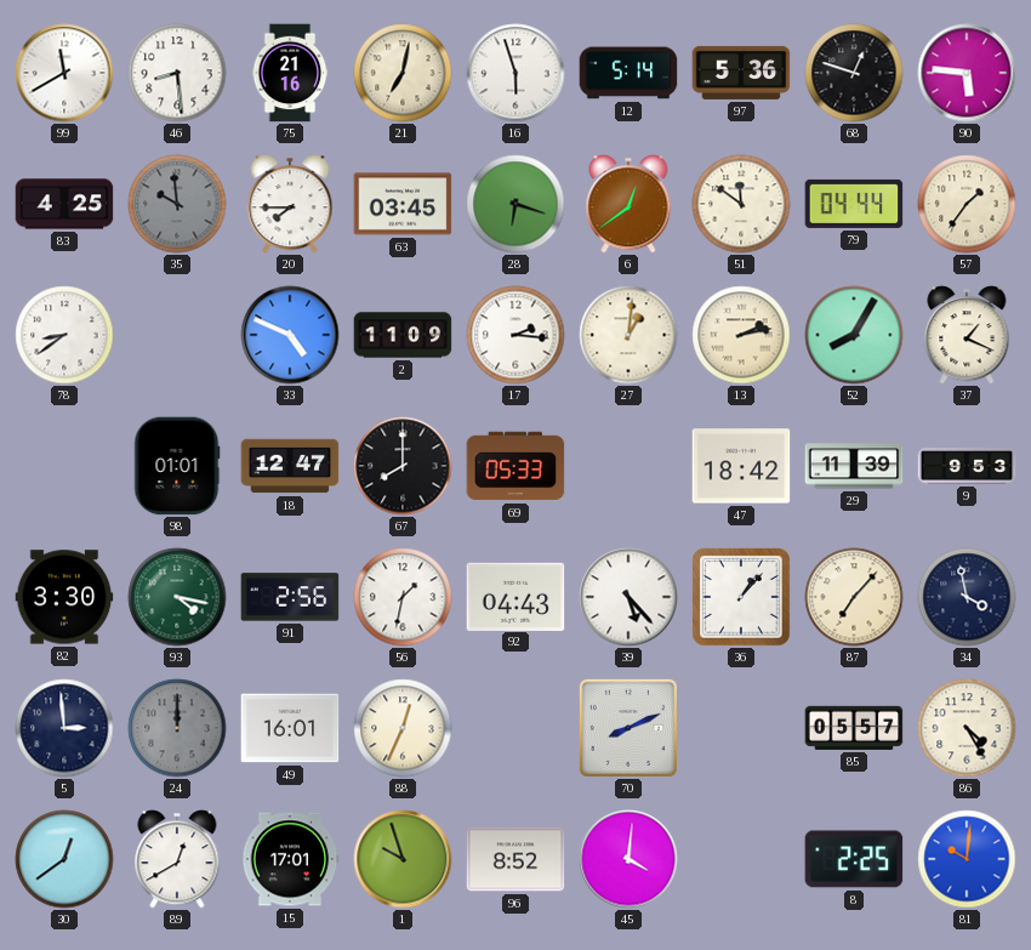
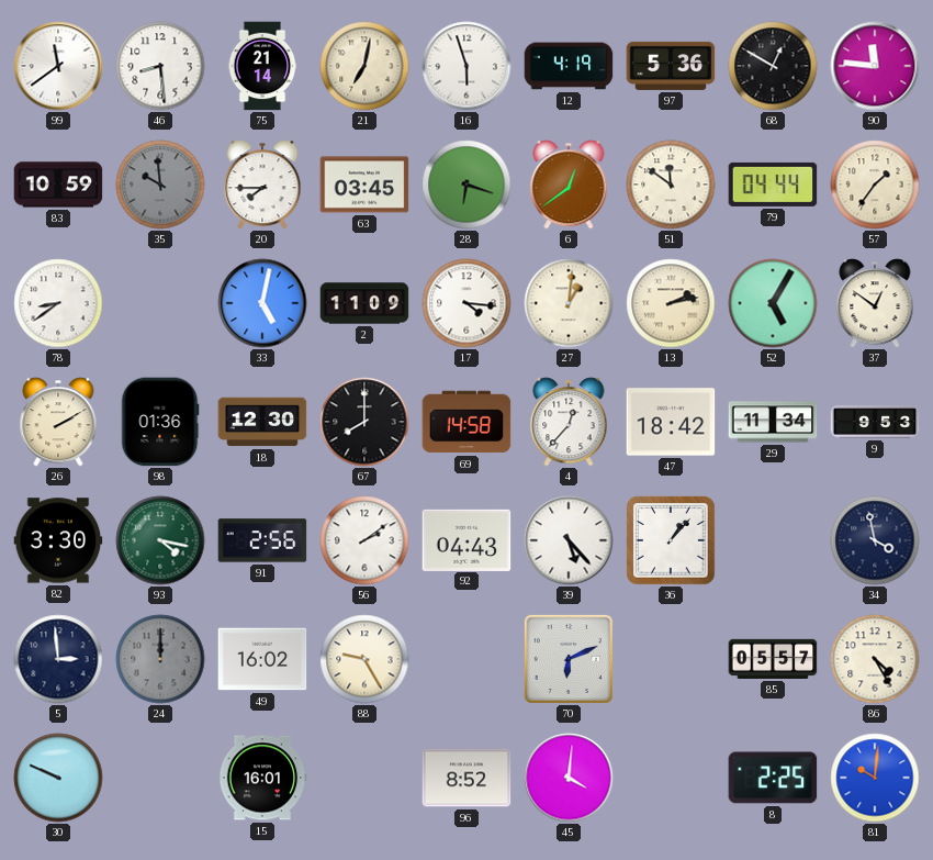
99: 11:40 -> 11:39
75: 21:16 -> 21:14
12: 5:14 -> 4:19
68: 12:48 -> 12:50
90: 5:46 -> 11:46
83: 4:25 -> 10:59
33: 4:49 -> 5:02
17: 2:16 -> 4:16
52: 8:05 -> 5:05
37: 1:19 -> 12:51
26: none -> 2:10
98: 01:01 -> 01:36
18: 12:47 -> 12:30
69: 05:33 -> 14:58
4: none -> 12:37
29: 11:39 -> 11:34
56: 1:32 -> 2:09
87: 7:07 -> none
49: 16:01 -> 16:02
88: 12:34 -> 9:25
70: 8:11 -> 6:11
30: 12:39 -> 9:49
89: 12:40 -> none
15: 17:01 -> 16:01
1: 9:57 -> none
